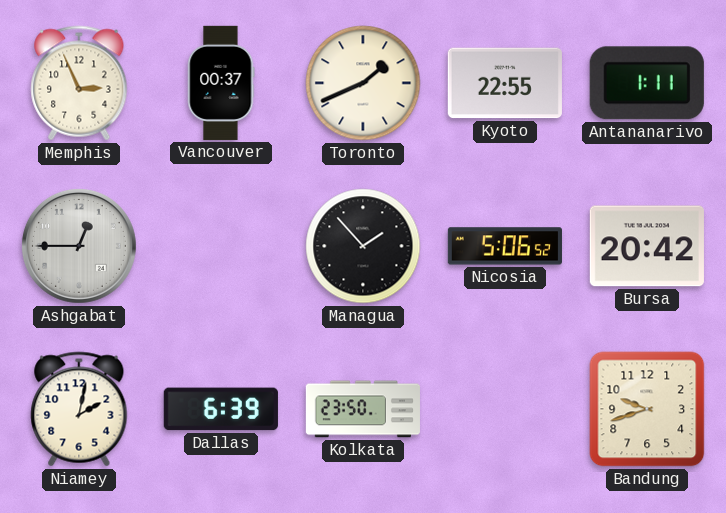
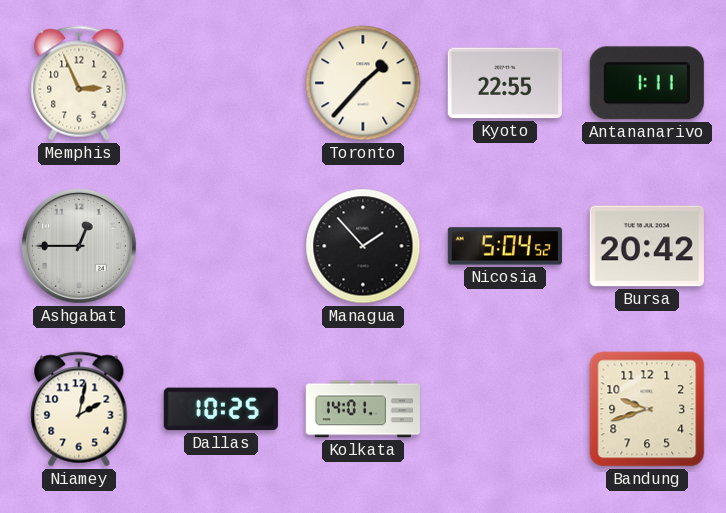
Vancouver: 00:37 -> none
Toronto: 1:41 -> 1:37
Nicosia: 5:06 -> 5:04
Dallas: 6:39 -> 10:25
Kolkata: 23:50 -> 14:01
